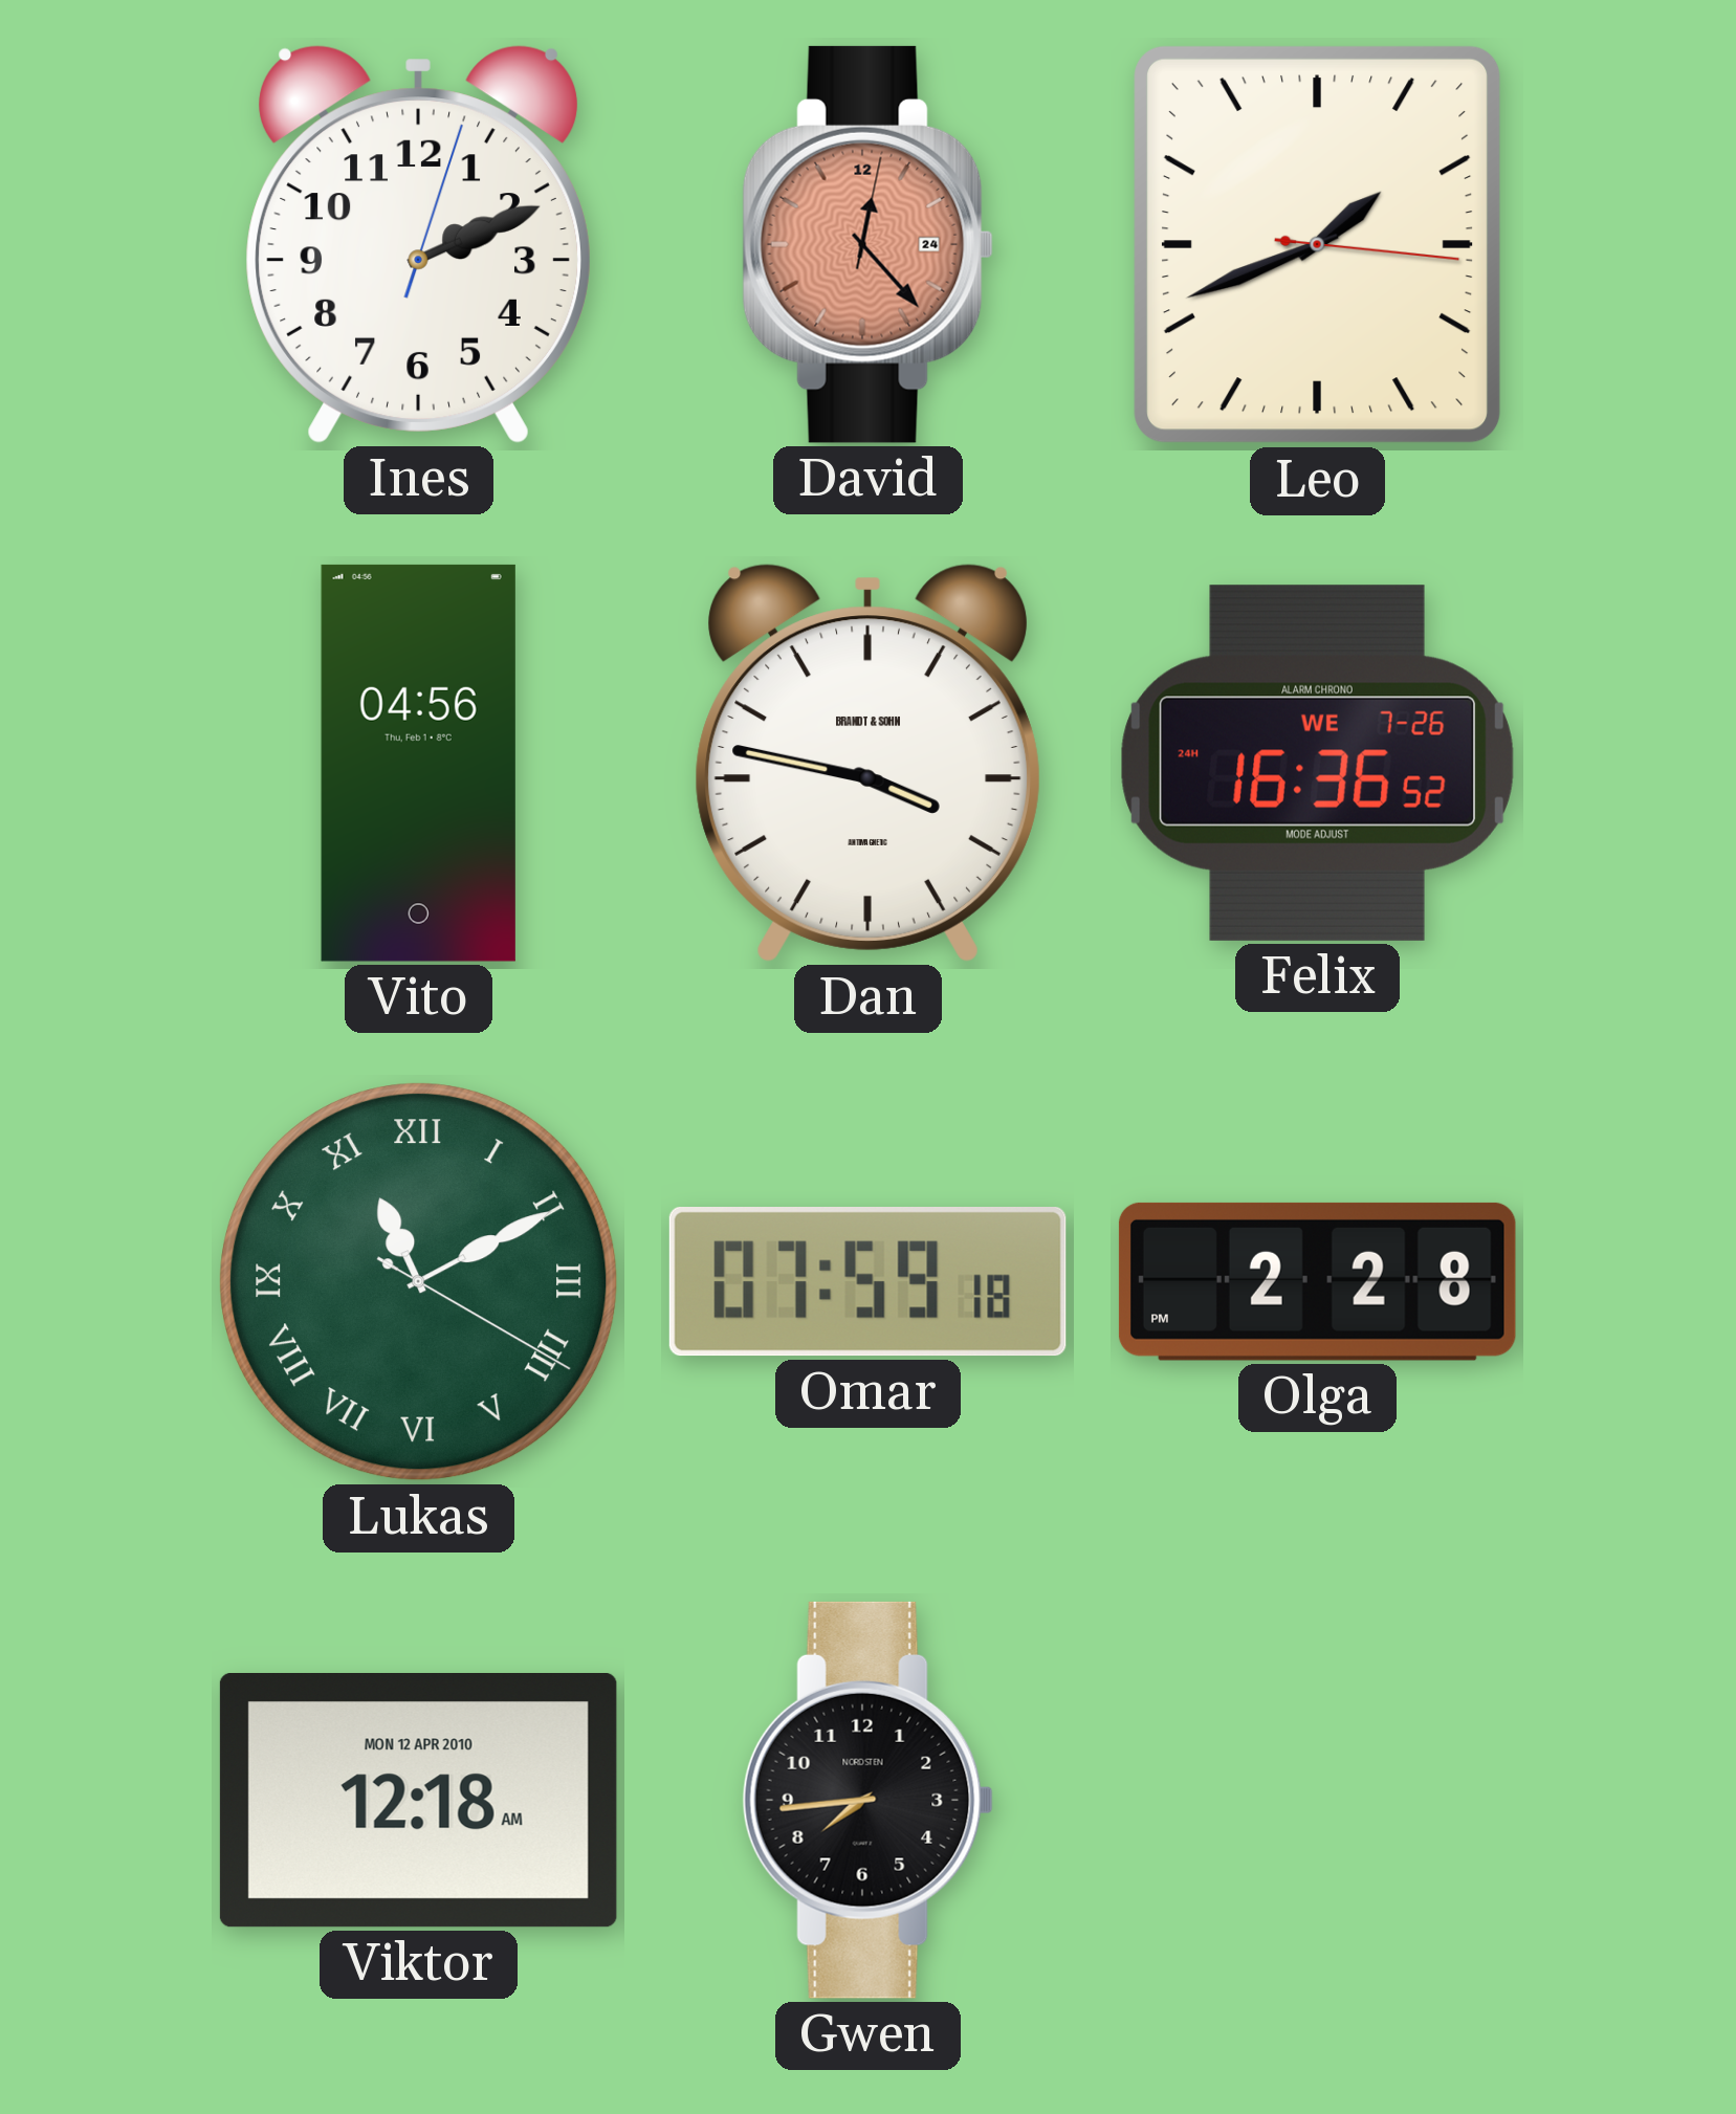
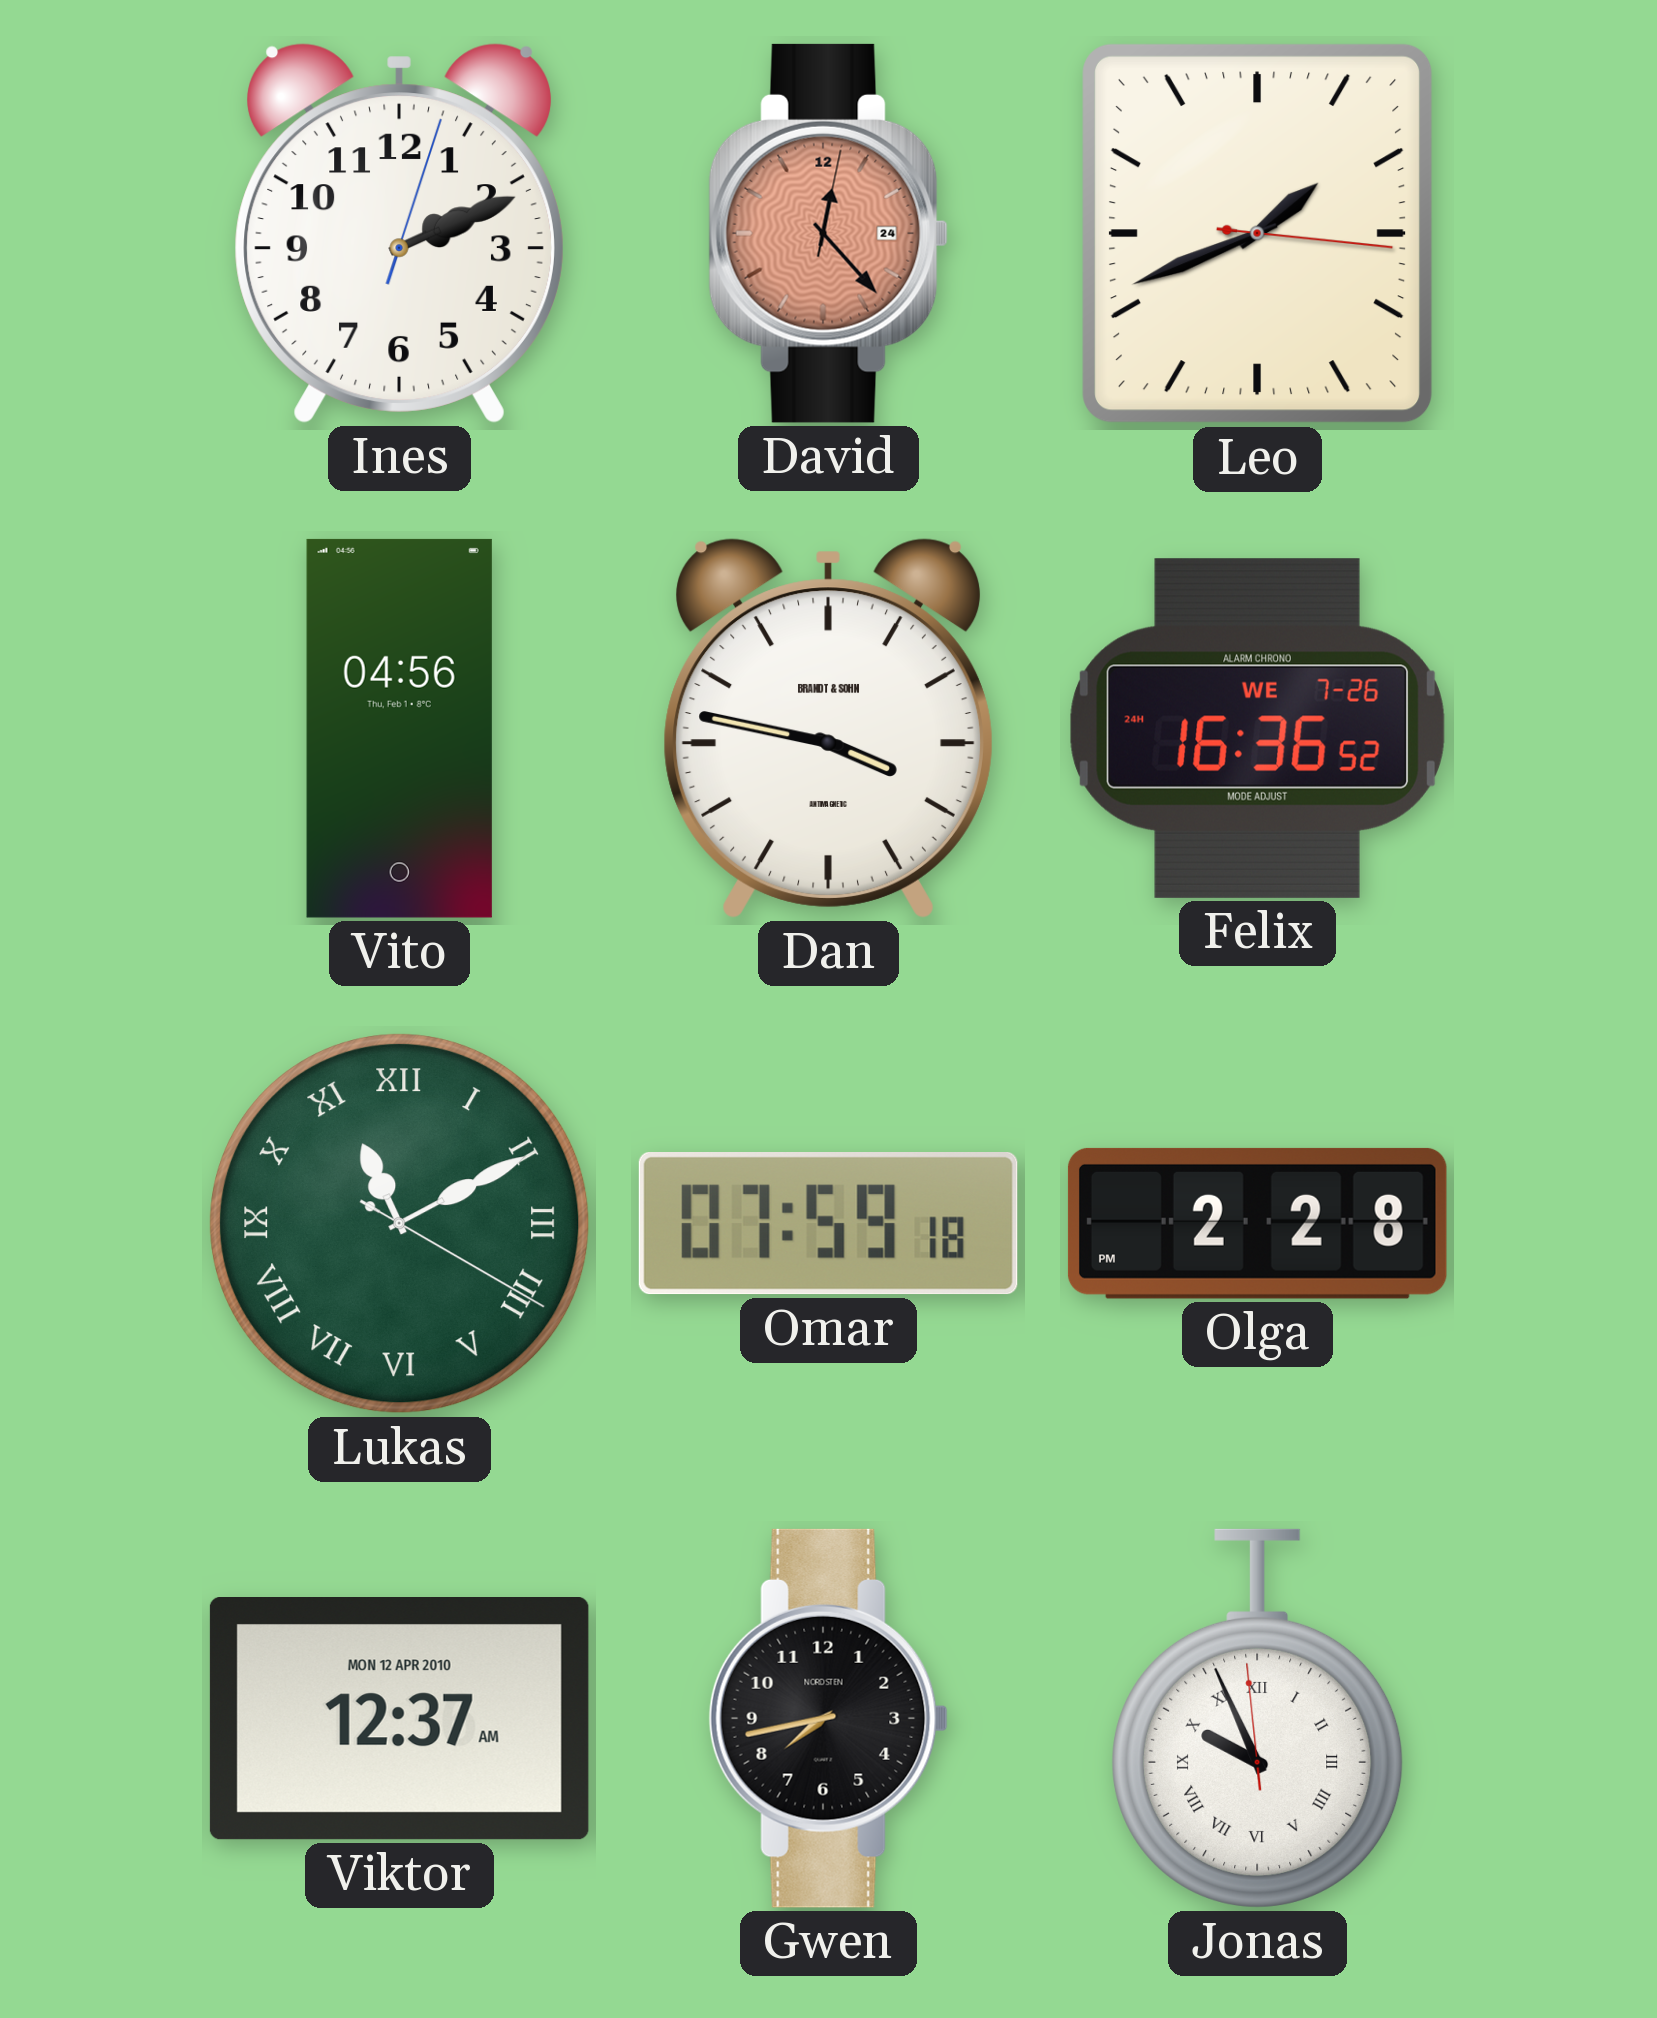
Viktor: 12:18 -> 12:37
Gwen: 7:44 -> 7:43
Jonas: none -> 9:55
